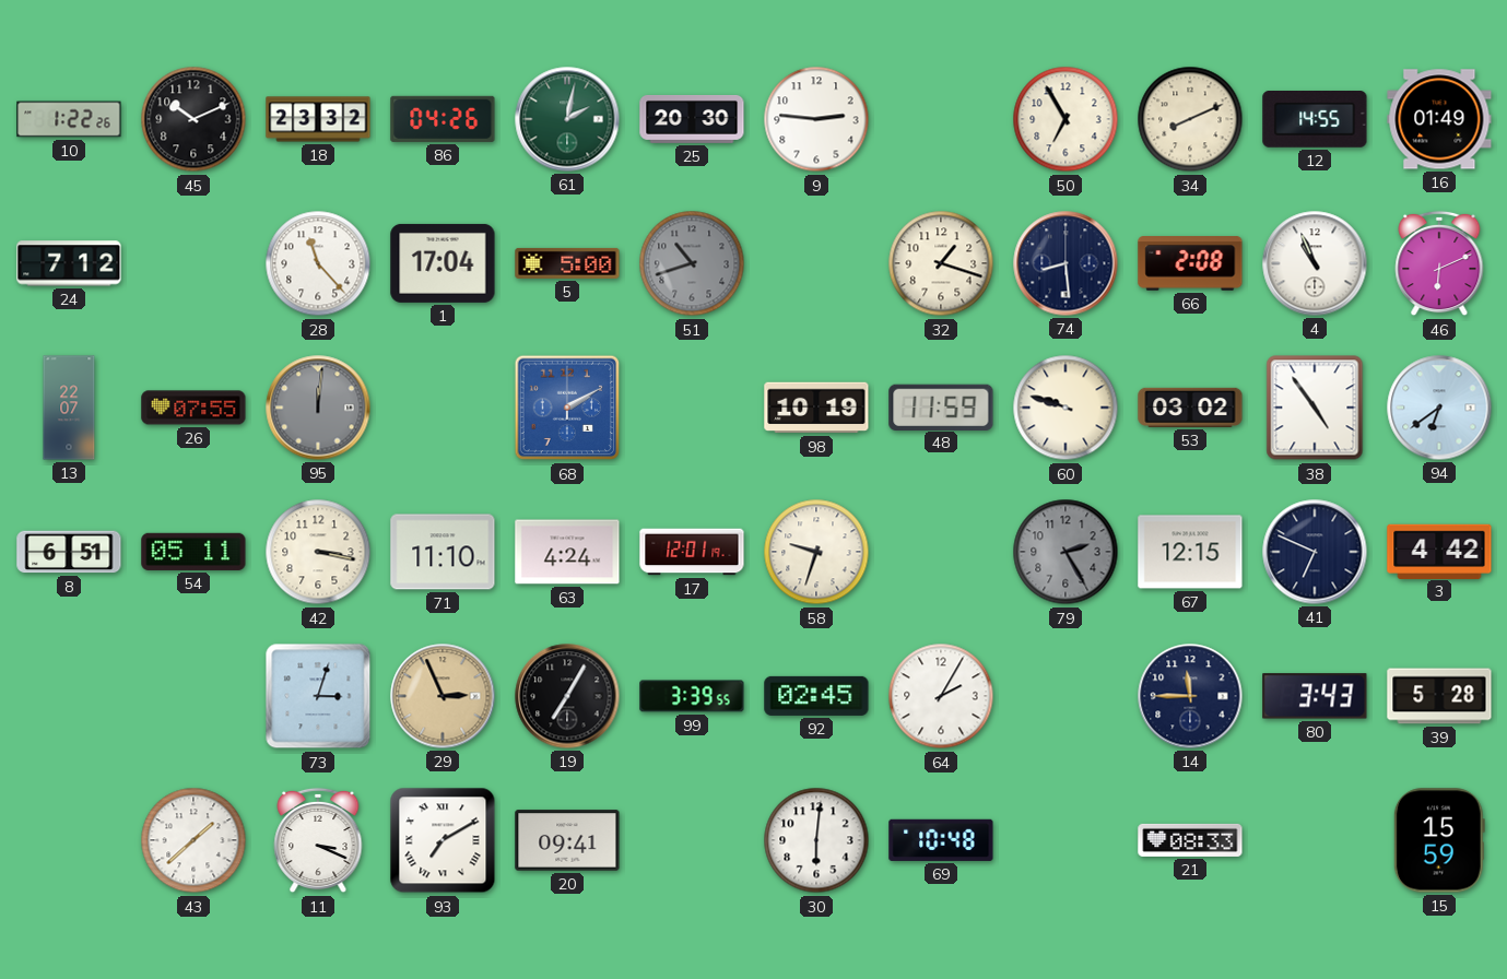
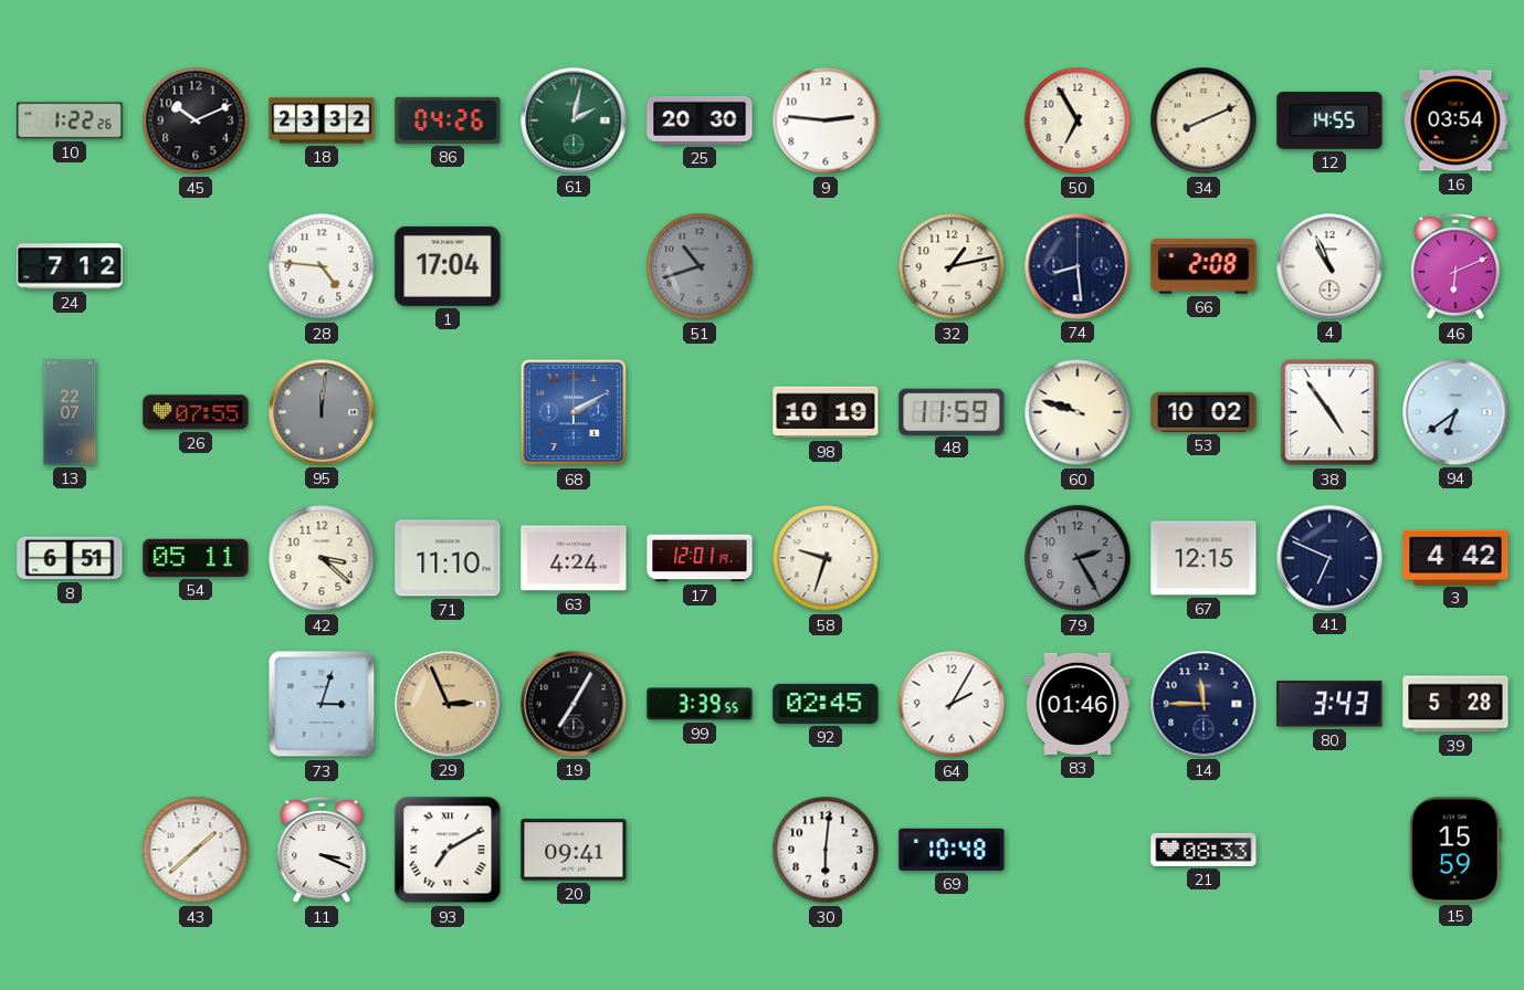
16: 01:49 -> 03:54
28: 11:23 -> 4:46
5: 5:00 -> none
32: 1:18 -> 1:13
53: 03:02 -> 10:02
42: 3:17 -> 3:22
83: none -> 01:46
